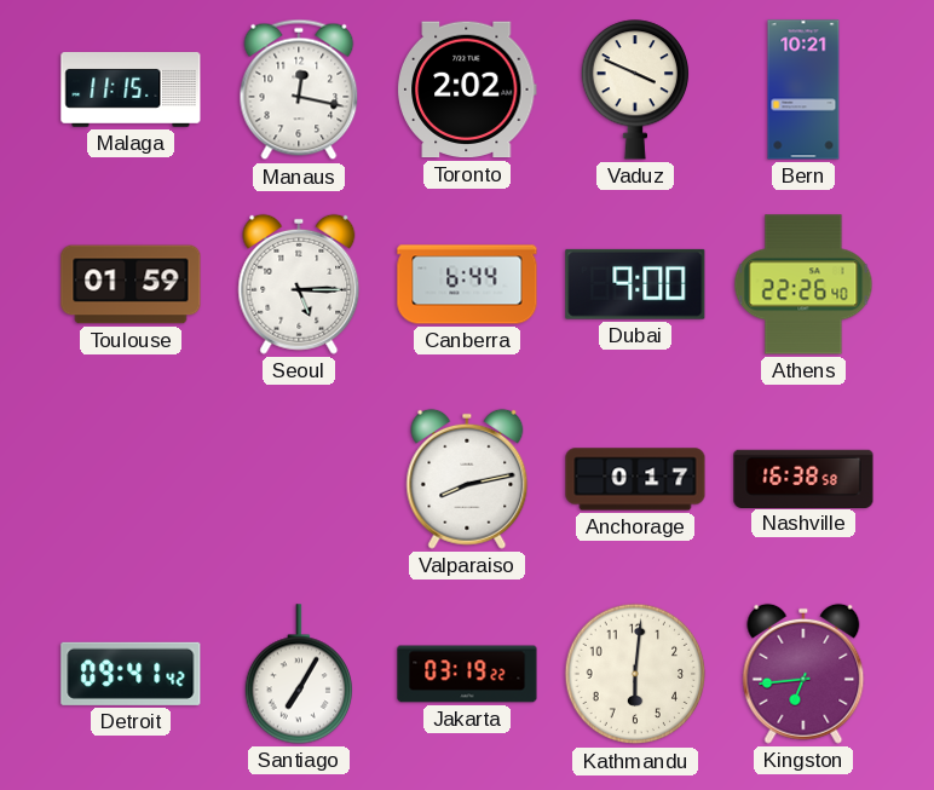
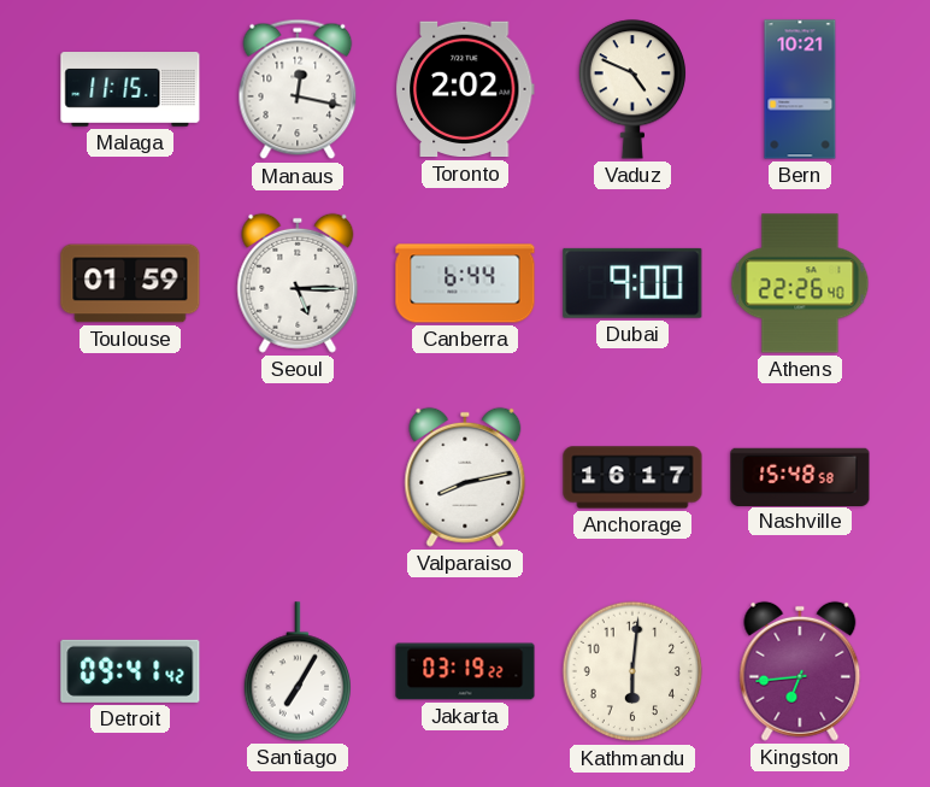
Vaduz: 3:49 -> 4:49
Anchorage: 0:17 -> 16:17
Nashville: 16:38 -> 15:48
